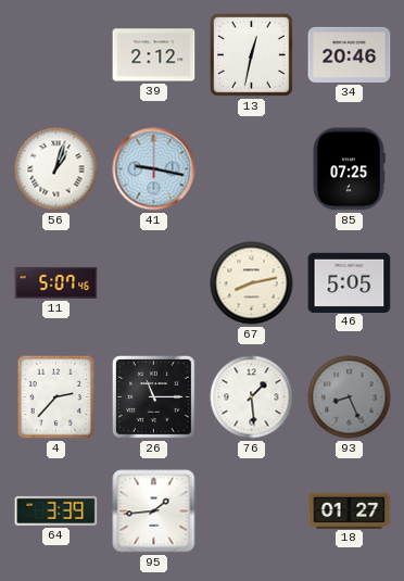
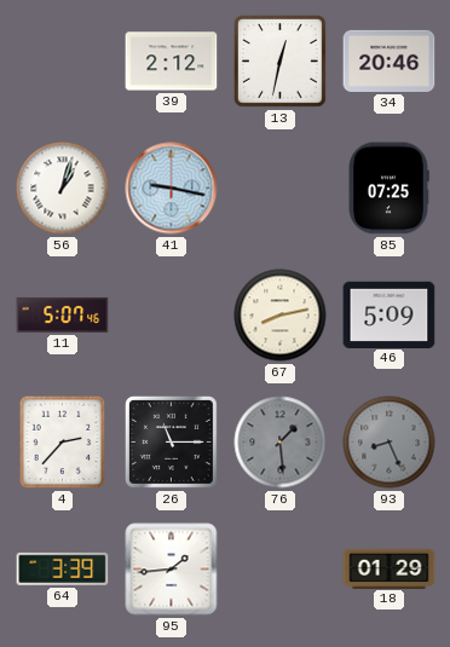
46: 5:05 -> 5:09
76 dial: white -> grey
18: 01:27 -> 01:29
